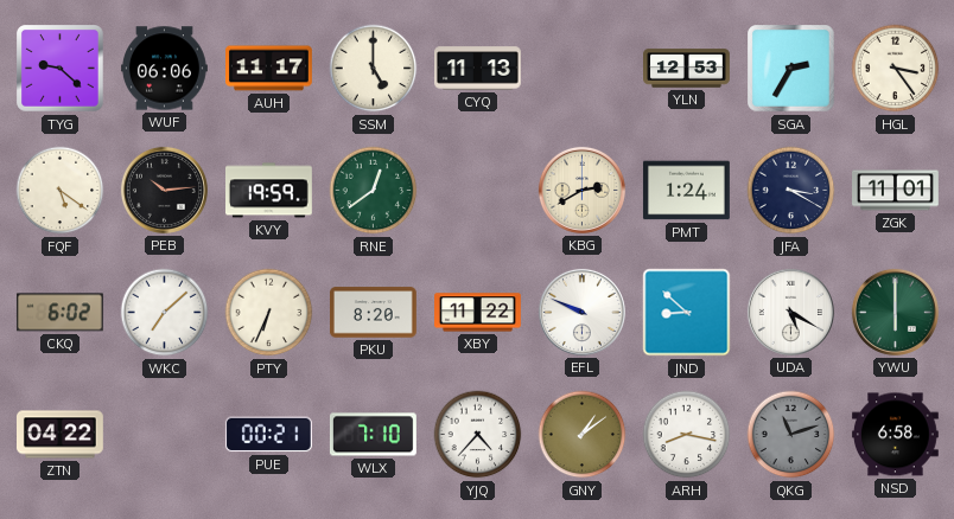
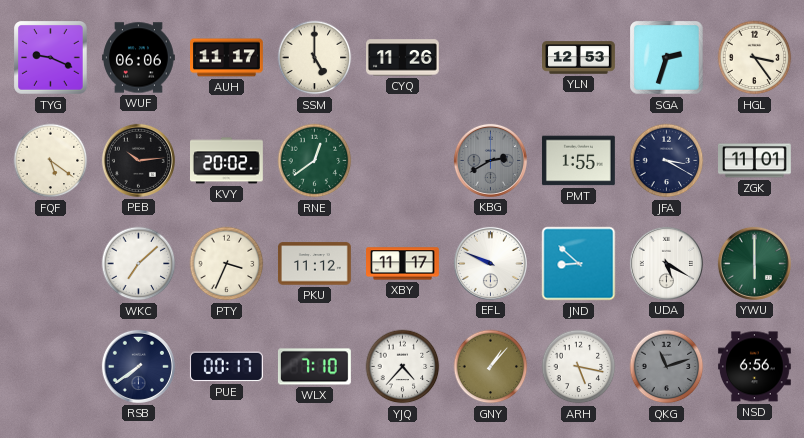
TYG: 9:22 -> 9:19
CYQ: 11:13 -> 11:26
SGA: 2:35 -> 2:33
KVY: 19:59 -> 20:02
KBG dial: cream -> grey
PMT: 1:24 -> 1:55
CKQ: 6:02 -> none
PTY: 6:34 -> 3:34
PKU: 8:20 -> 11:12
XBY: 11:22 -> 11:17
ZTN: 04:22 -> none
RSB: none -> 7:39
PUE: 00:21 -> 00:17
GNY: 1:09 -> 1:07
ARH: 8:17 -> 5:17
NSD: 6:58 -> 6:56
